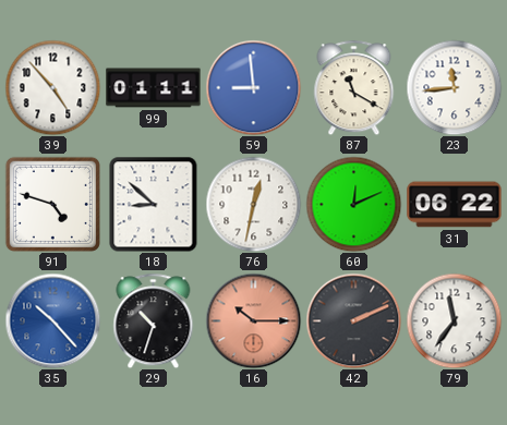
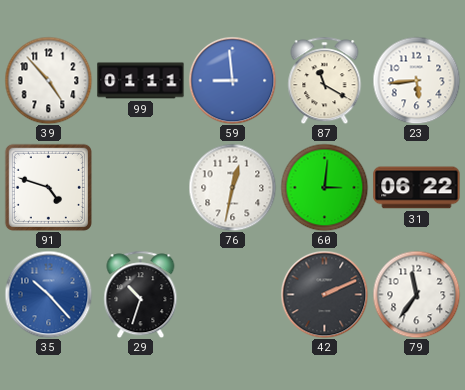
23: 11:44 -> 5:44
18: 8:52 -> none
60: 12:11 -> 3:01
16: 10:15 -> none
